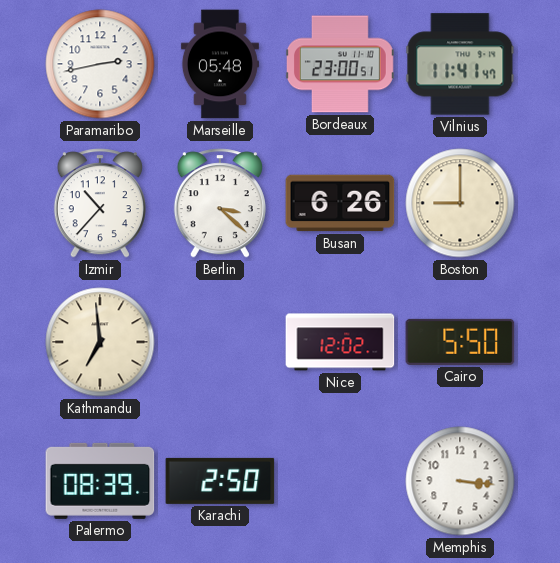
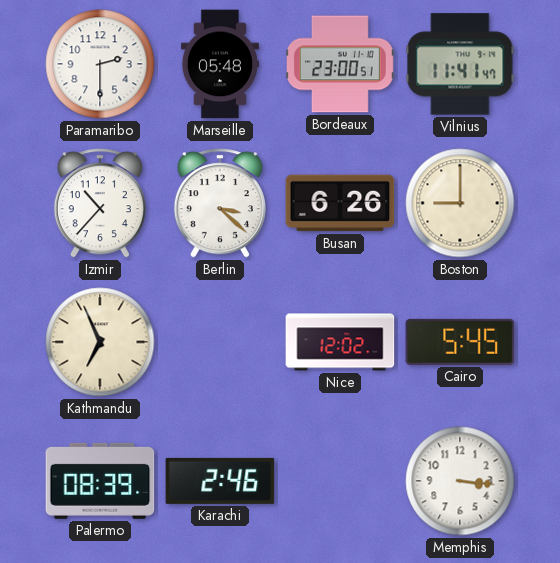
Paramaribo: 2:43 -> 2:30
Kathmandu: 6:59 -> 6:56
Cairo: 5:50 -> 5:45
Karachi: 2:50 -> 2:46
